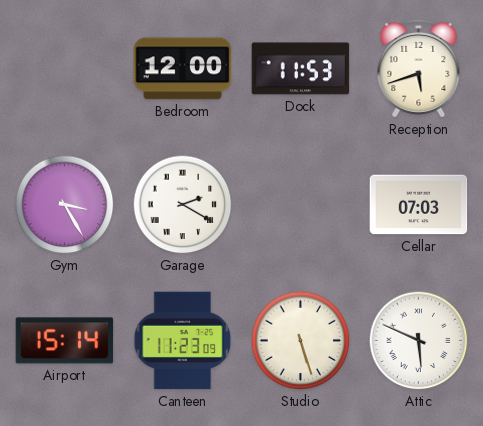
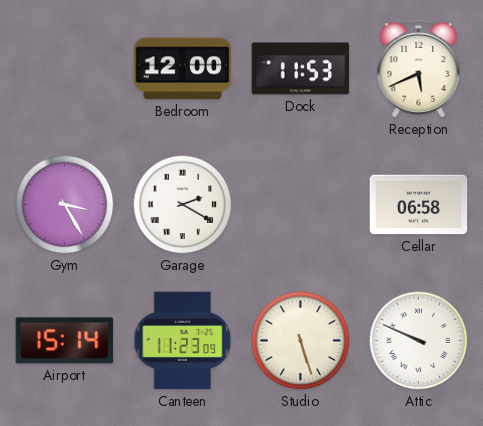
Reception: 5:42 -> 5:41
Cellar: 07:03 -> 06:58
Attic: 5:49 -> 9:49
